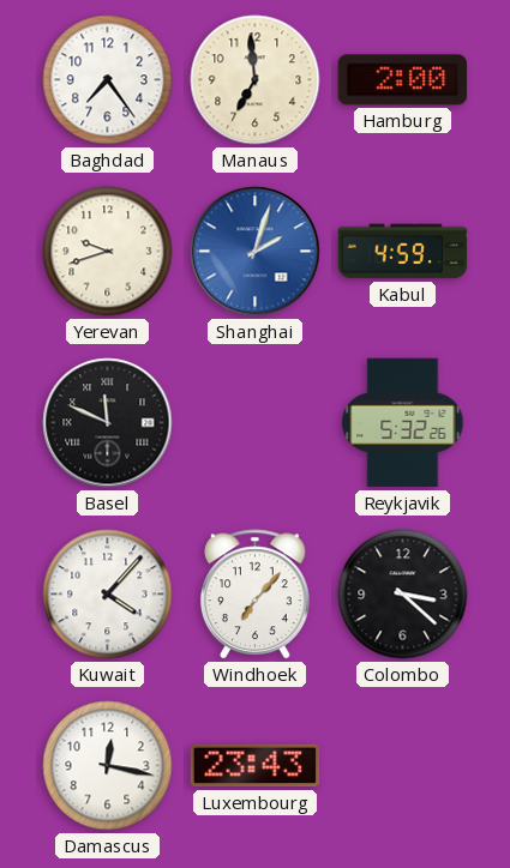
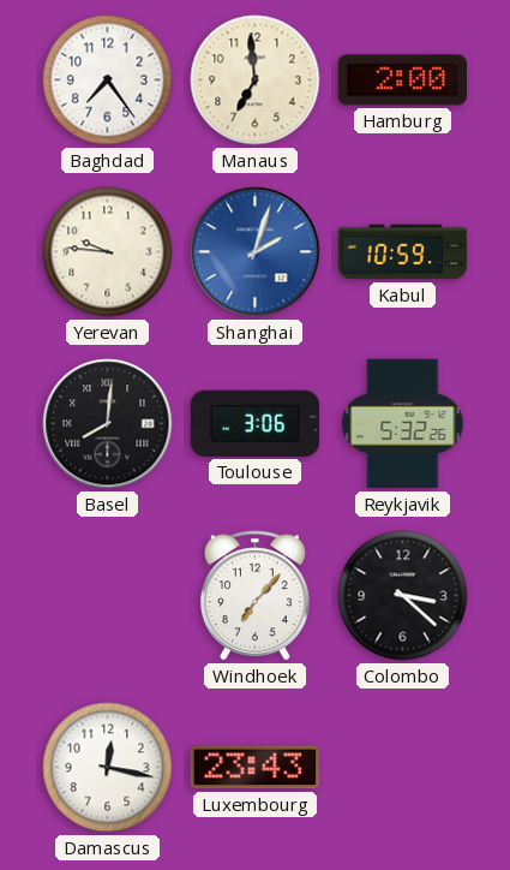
Yerevan: 9:42 -> 9:46
Kabul: 4:59 -> 10:59
Basel: 11:49 -> 8:01
Toulouse: none -> 3:06
Kuwait: 4:07 -> none
